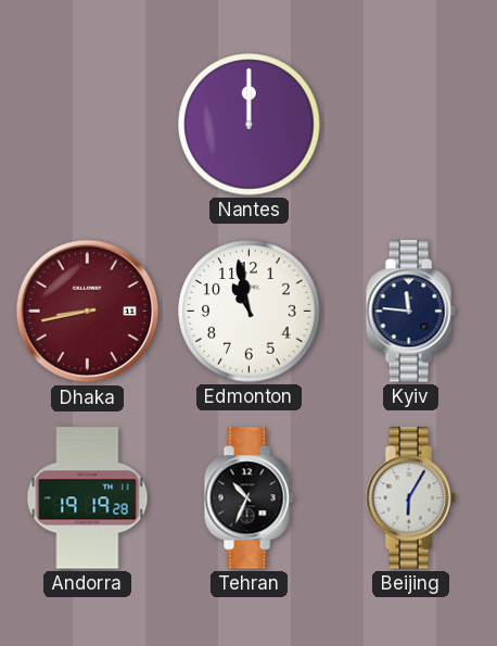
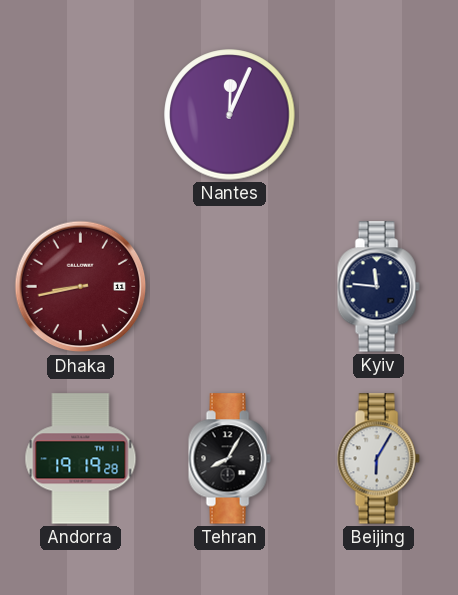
Nantes: 12:00 -> 12:04
Edmonton: 10:58 -> none
Tehran: 10:34 -> 8:05
